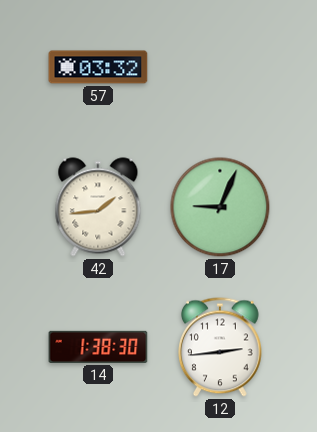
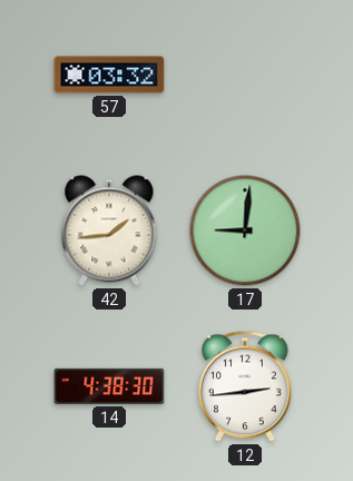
17: 9:04 -> 9:01
14: 1:38 -> 4:38
